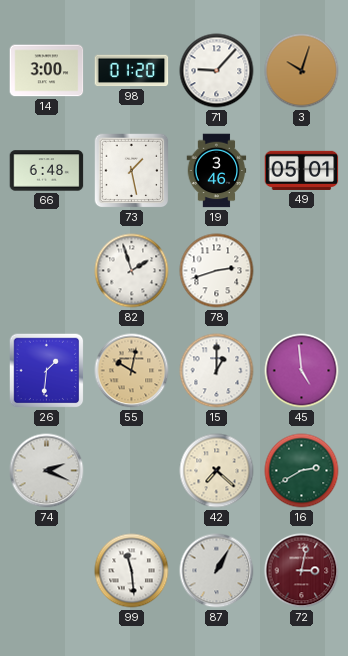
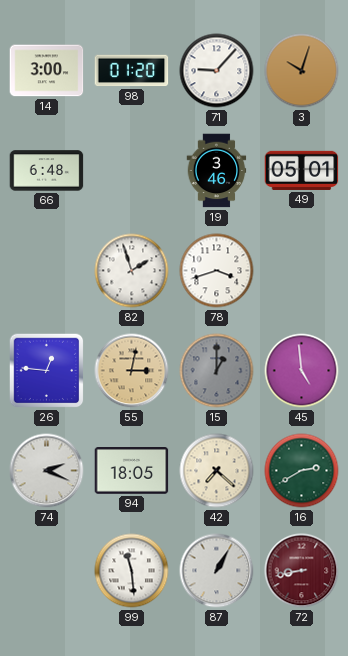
73: 1:28 -> none
78: 2:42 -> 3:42
26: 1:31 -> 12:46
55: 10:02 -> 3:02
15 dial: white -> grey
94: none -> 18:05
72: 3:02 -> 8:43
